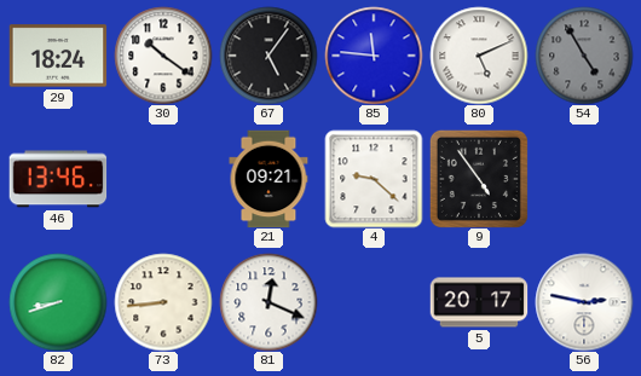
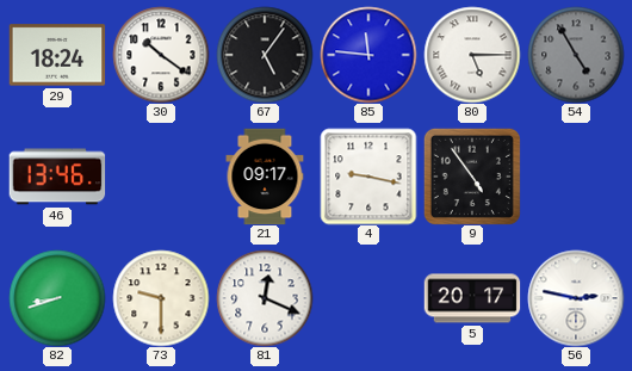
80: 5:11 -> 5:15
21: 09:21 -> 09:17
4: 9:22 -> 9:17
73: 8:44 -> 9:30
